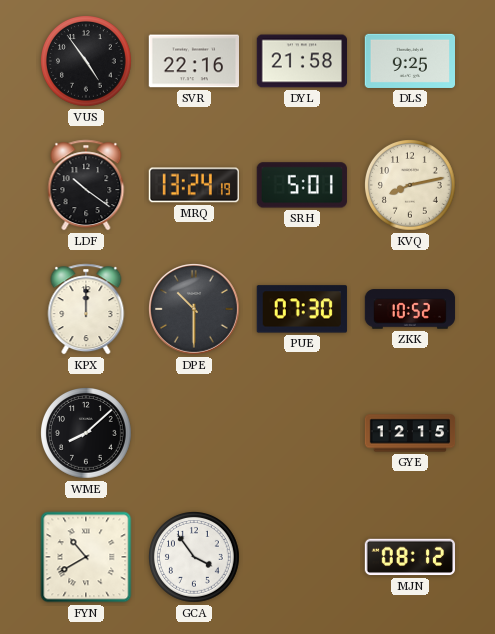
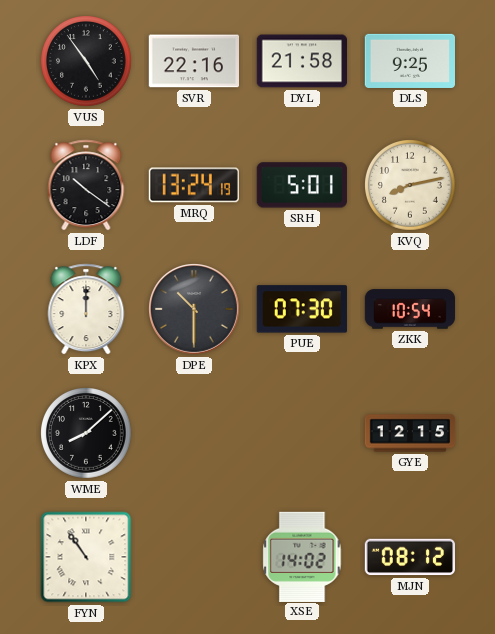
ZKK: 10:52 -> 10:54
FYN: 10:40 -> 10:54
GCA: 3:54 -> none
XSE: none -> 14:02
